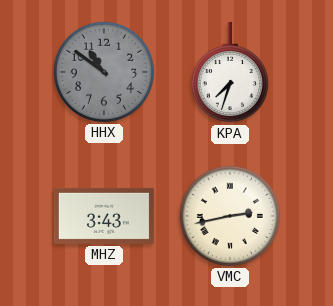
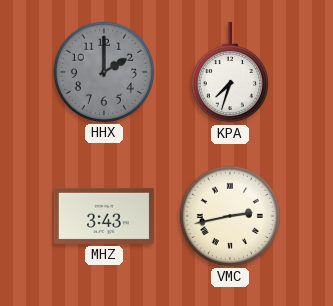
HHX: 10:51 -> 2:00
